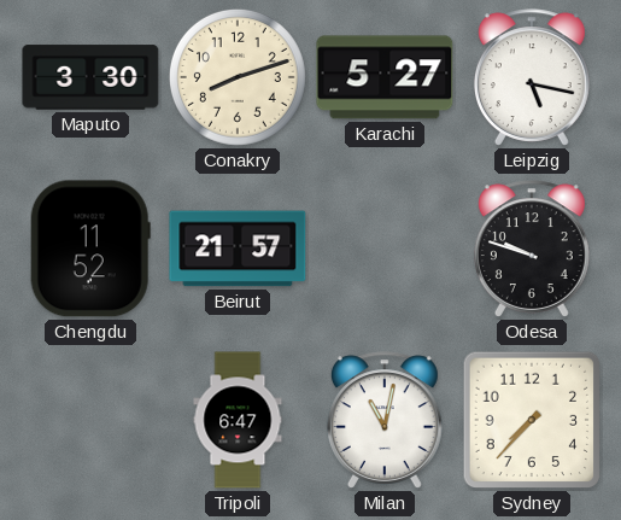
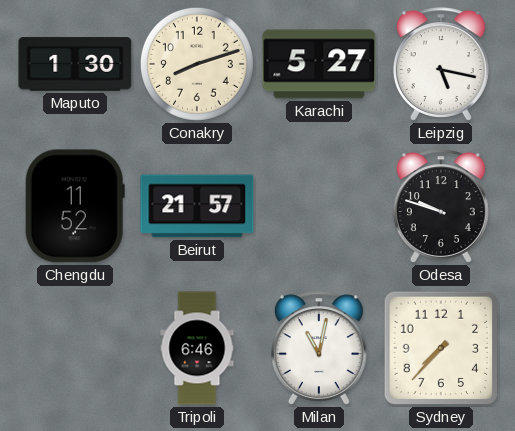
Maputo: 3:30 -> 1:30
Tripoli: 6:47 -> 6:46
